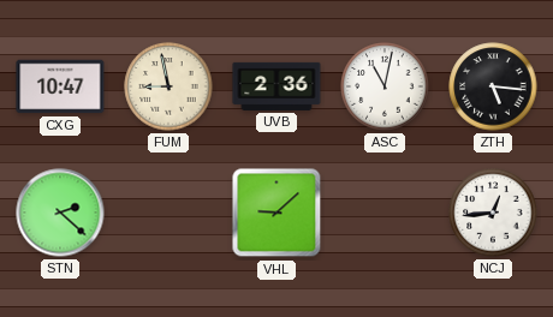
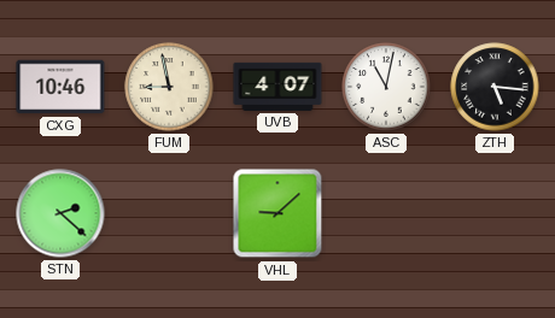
CXG: 10:47 -> 10:46
UVB: 2:36 -> 4:07
NCJ: 12:44 -> none
